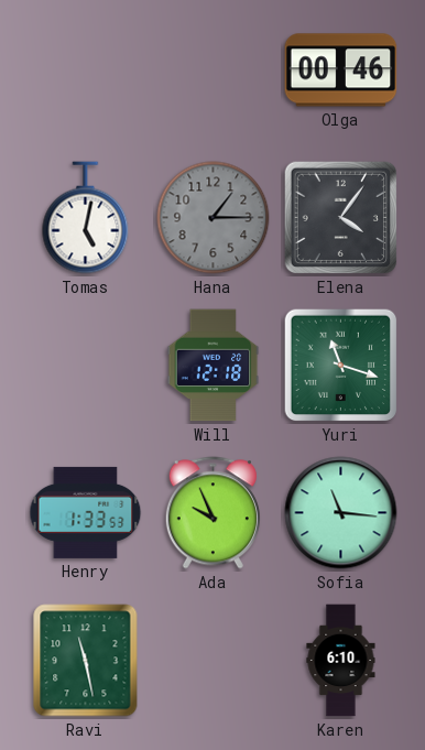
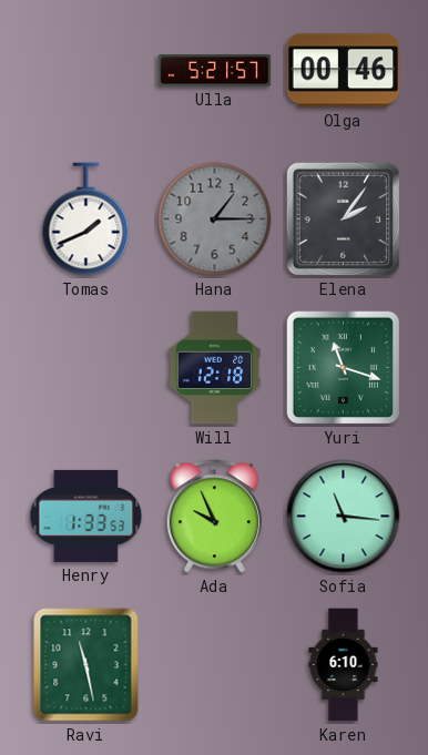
Ulla: none -> 5:21
Tomas: 5:02 -> 1:41
Elena: 4:06 -> 2:06
